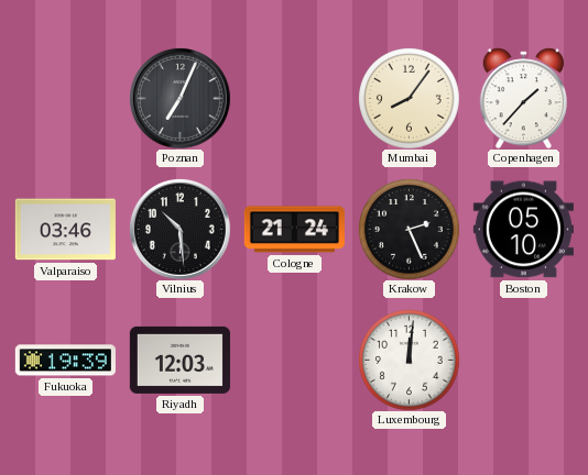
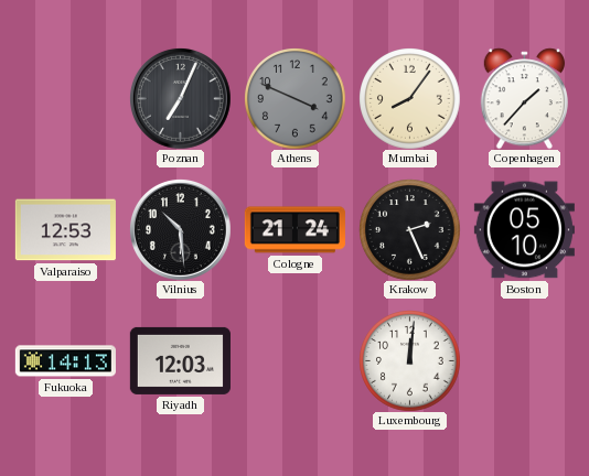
Athens: none -> 3:49
Valparaiso: 03:46 -> 12:53
Fukuoka: 19:39 -> 14:13
